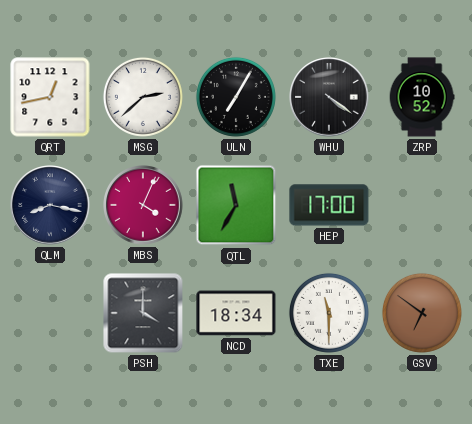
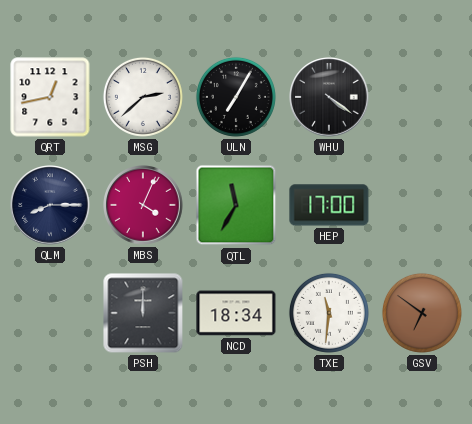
ZRP: 10:52 -> none
QLM: 8:17 -> 8:15
PSH: 4:00 -> 12:00
TXE: 11:30 -> 11:31
